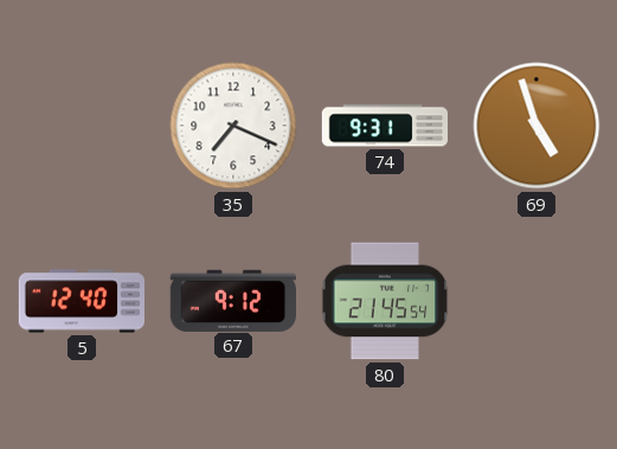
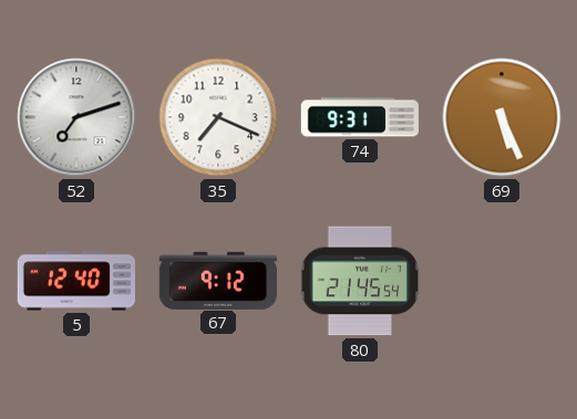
52: none -> 7:12
69: 4:57 -> 5:26
